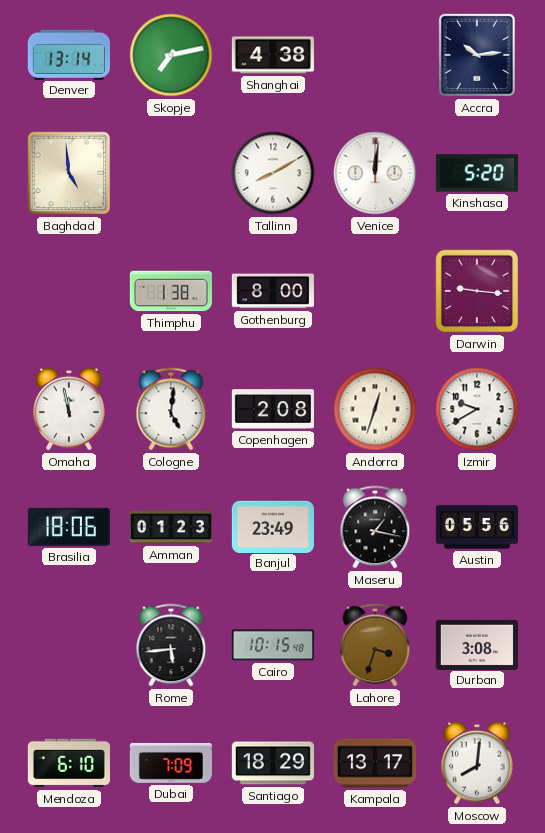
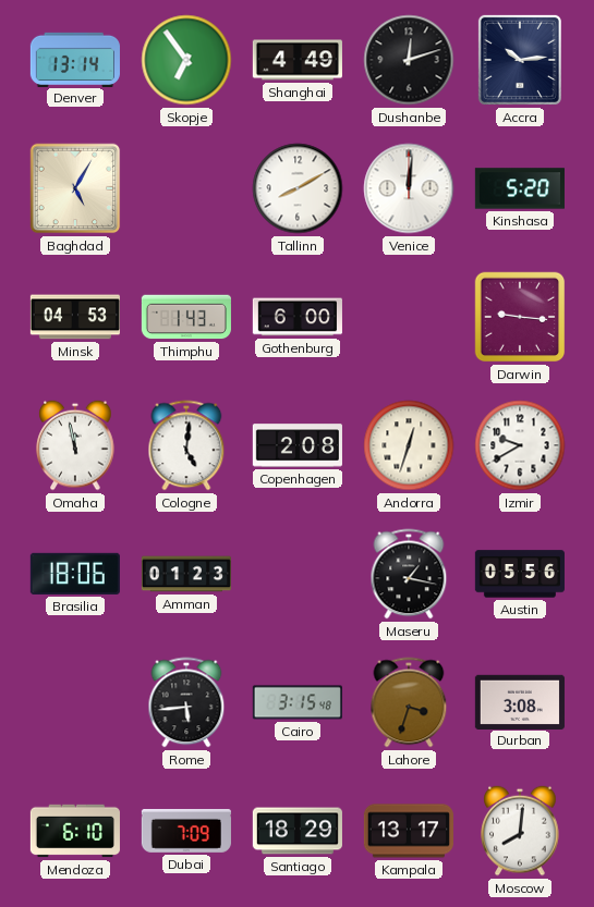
Skopje: 7:13 -> 6:54
Shanghai: 4:38 -> 4:49
Dushanbe: none -> 12:12
Baghdad: 4:59 -> 5:05
Minsk: none -> 04:53
Thimphu: 1:38 -> 1:43
Gothenburg: 8:00 -> 6:00
Banjul: 23:49 -> none
Cairo: 10:15 -> 3:15
